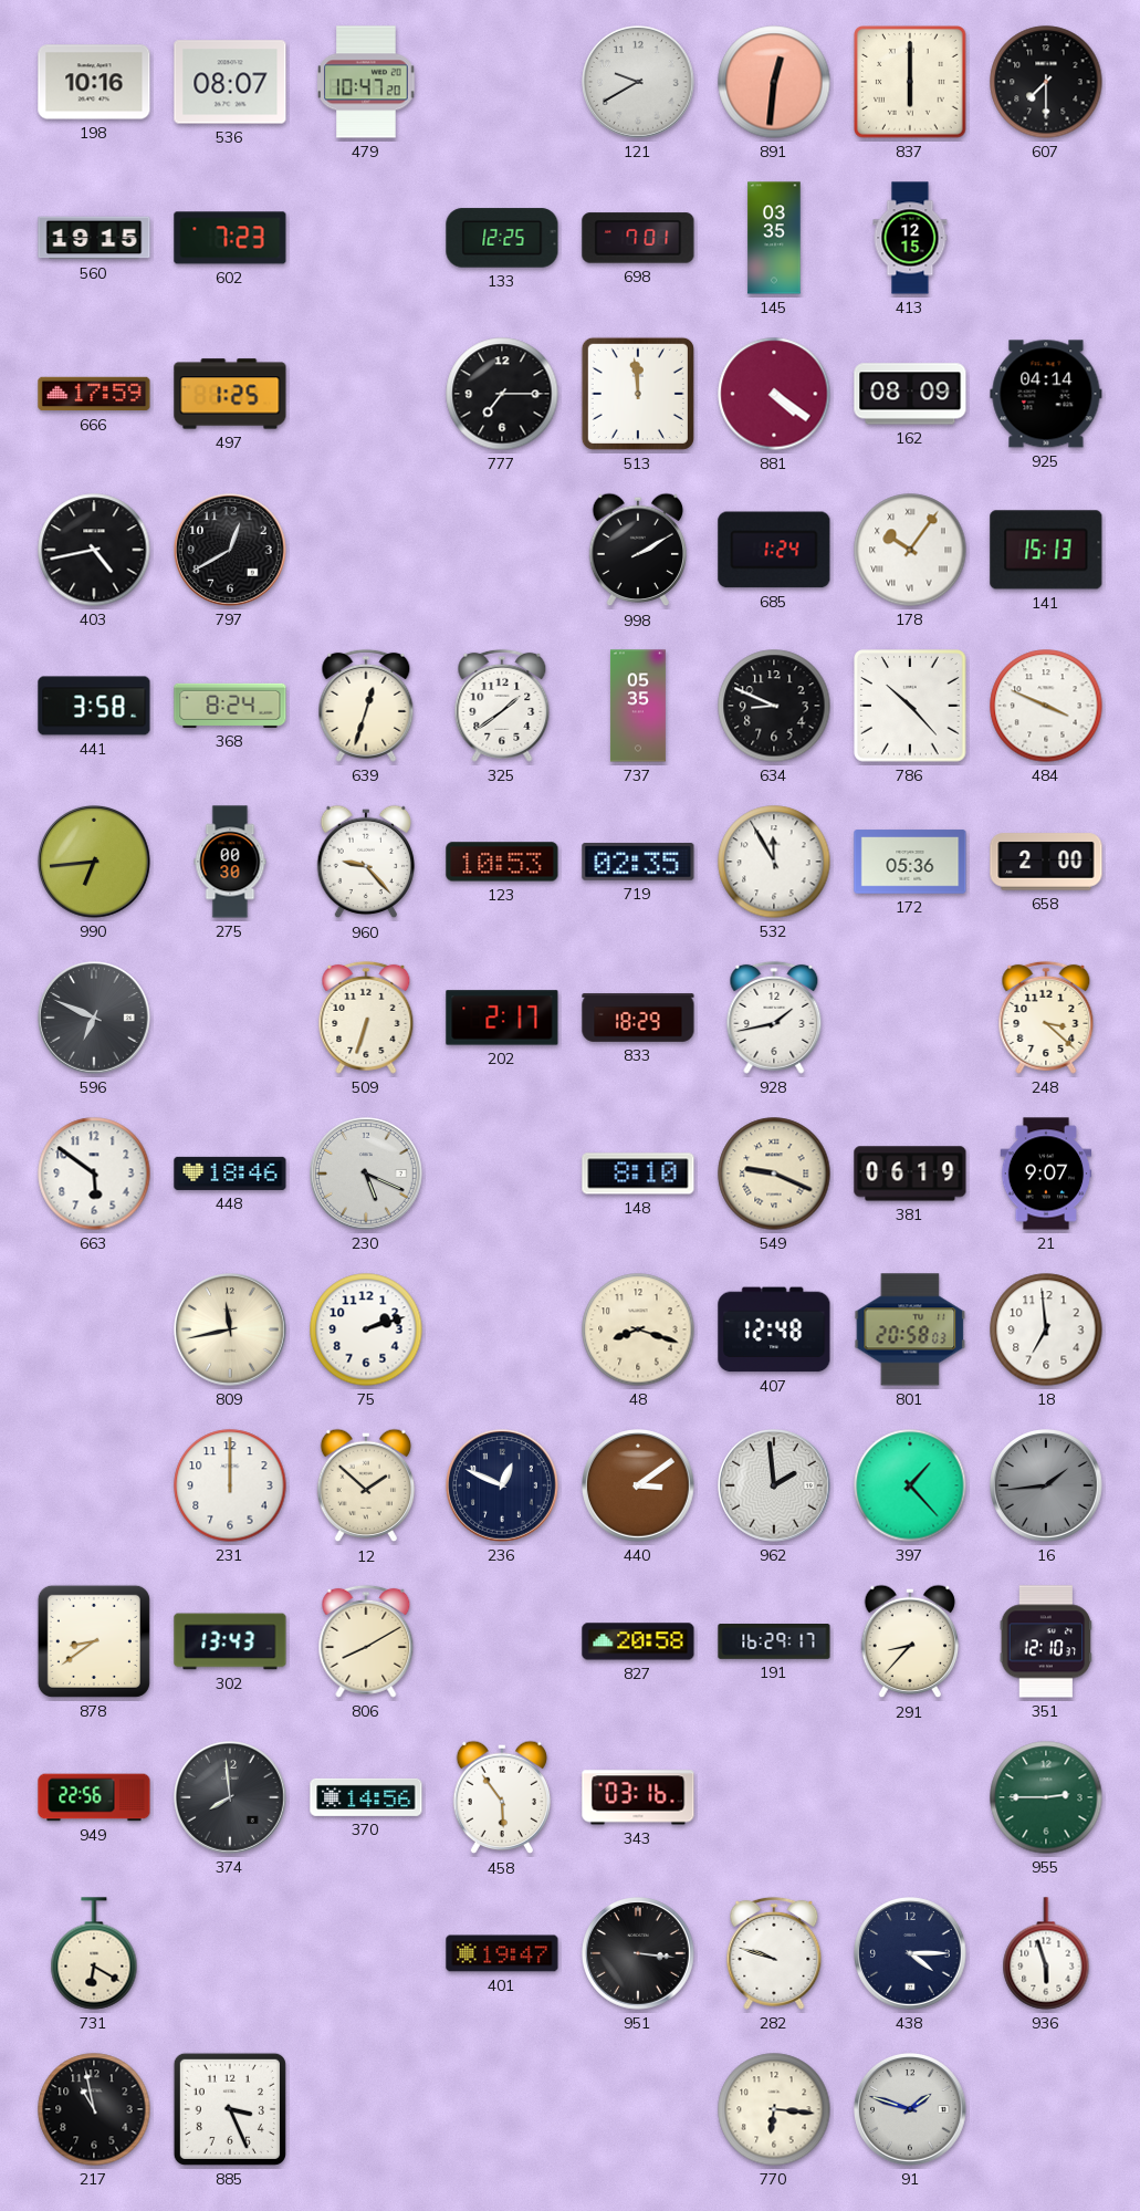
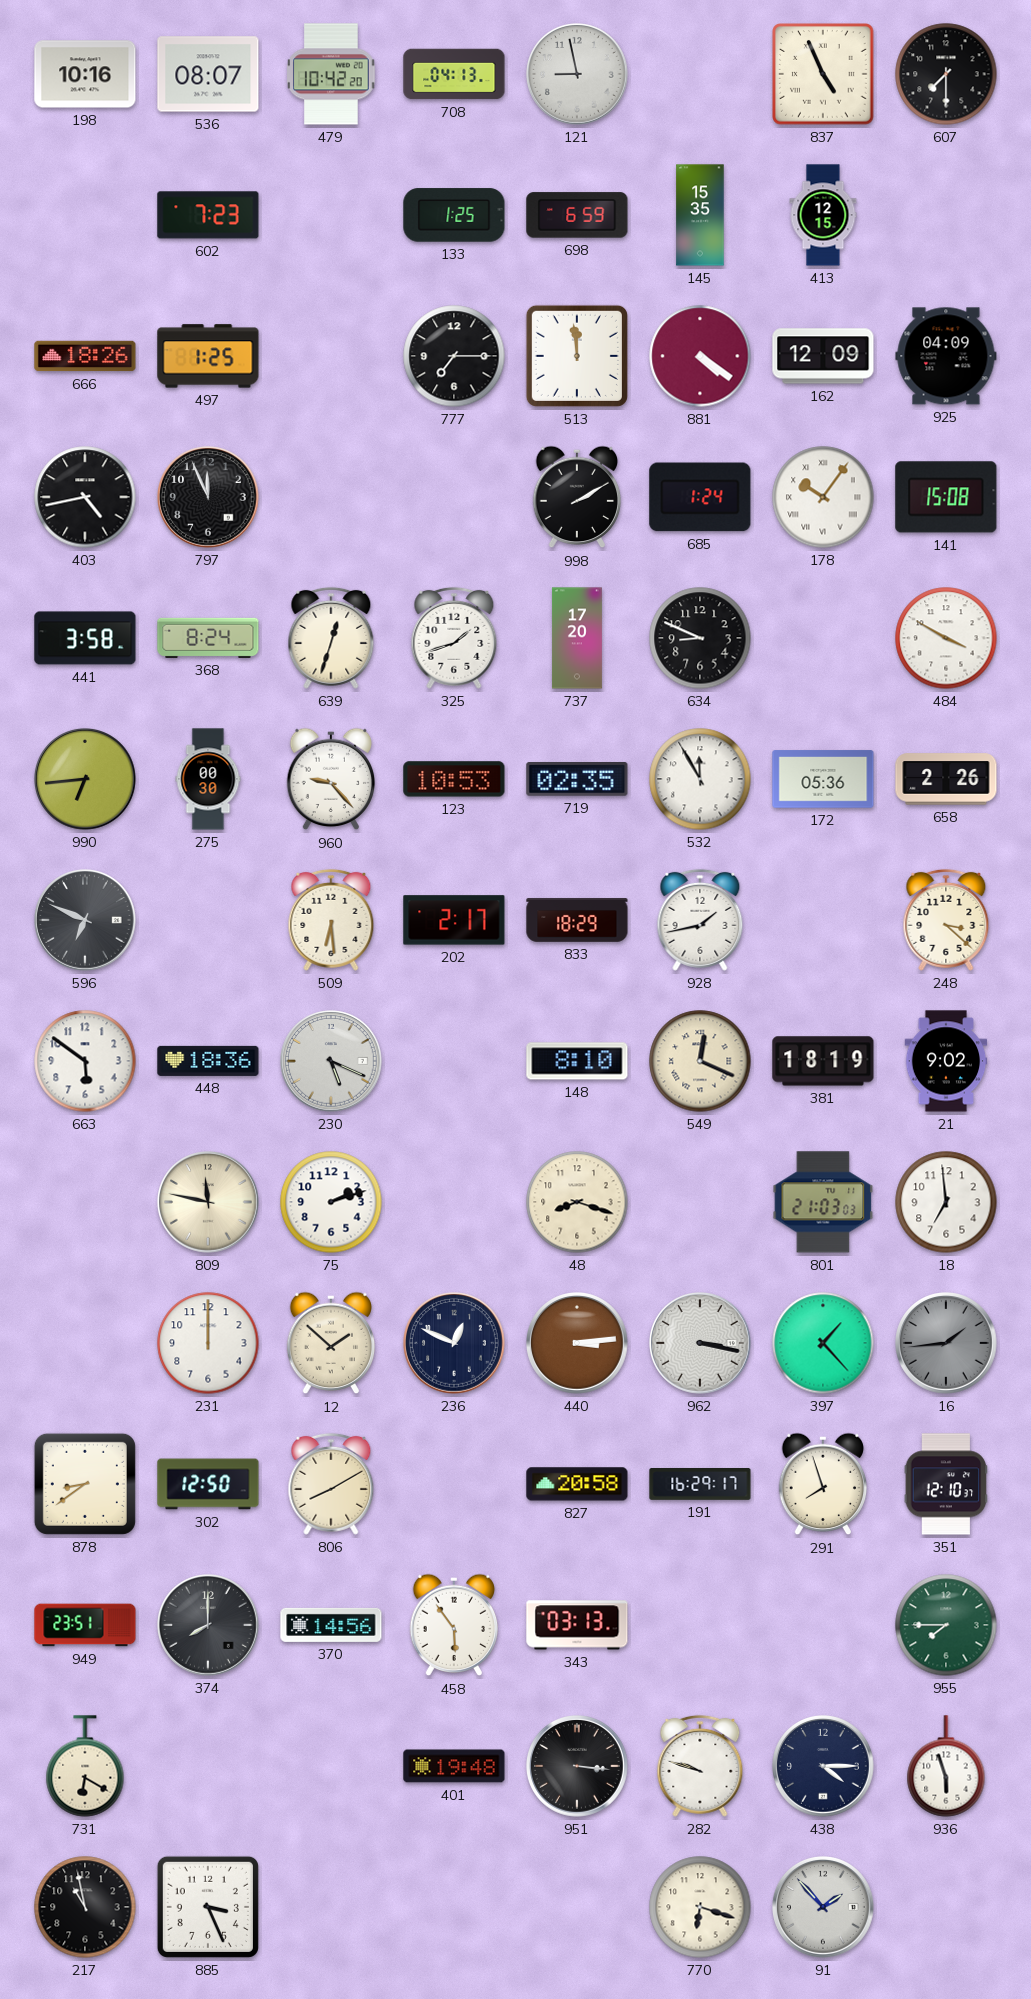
479: 10:47 -> 10:42
708: none -> 04:13
121: 9:40 -> 8:58
891: 12:31 -> none
837: 6:00 -> 4:56
560: 19:15 -> none
133: 12:25 -> 1:25
698: 7:01 -> 6:59
145: 03:35 -> 15:35
666: 17:59 -> 18:26
162: 08:09 -> 12:09
925: 04:14 -> 04:09
797: 12:40 -> 11:56
141: 15:13 -> 15:08
325: 1:39 -> 1:42
737: 05:35 -> 17:20
786: 10:23 -> none
484: 3:49 -> 3:50
658: 2:00 -> 2:26
509: 6:33 -> 6:29
448: 18:46 -> 18:36
549: 9:19 -> 12:19
381: 06:19 -> 18:19
21: 9:07 -> 9:02
809: 11:43 -> 11:47
407: 12:48 -> none
801: 20:58 -> 21:03
440: 3:09 -> 3:14
962: 1:59 -> 3:17
302: 13:43 -> 12:50
291: 8:37 -> 7:57
949: 22:56 -> 23:51
374: 7:59 -> 8:00
343: 03:16 -> 03:13
955: 2:45 -> 7:45
401: 19:47 -> 19:48
770: 6:16 -> 6:18
91: 1:48 -> 1:53
